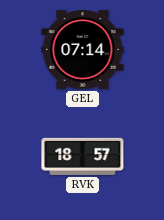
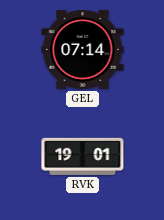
RVK: 18:57 -> 19:01
